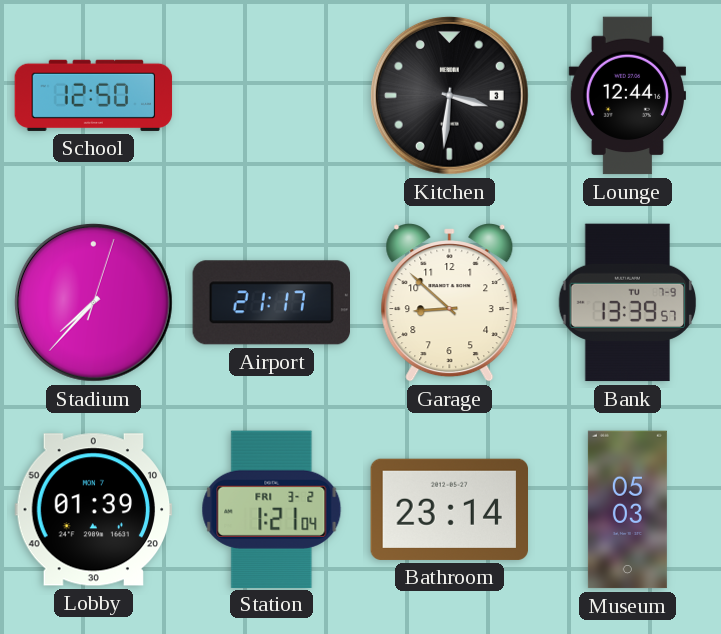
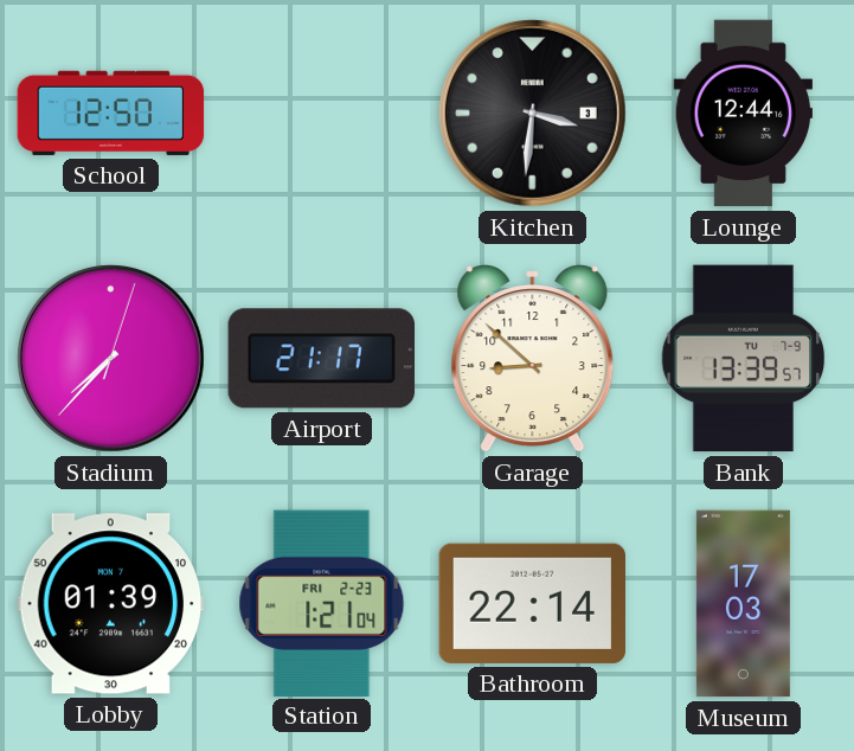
Station date: FRI 3-2 -> FRI 2-23
Bathroom: 23:14 -> 22:14
Museum: 05:03 -> 17:03
